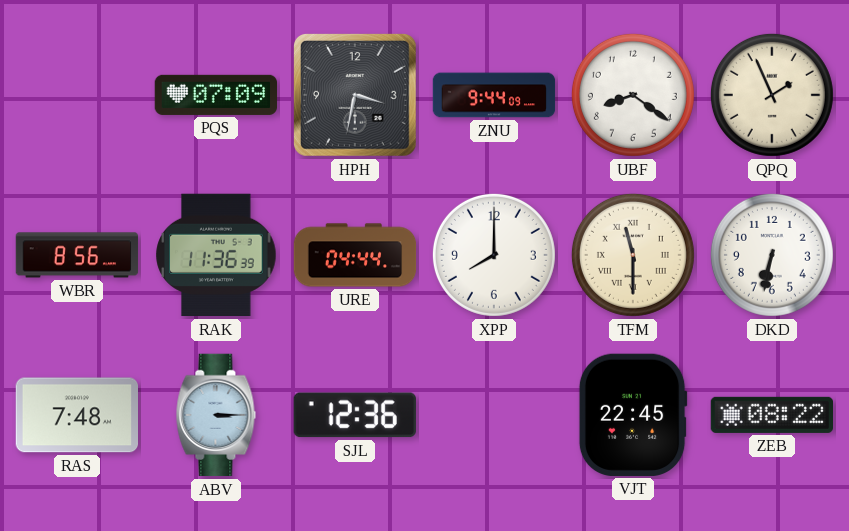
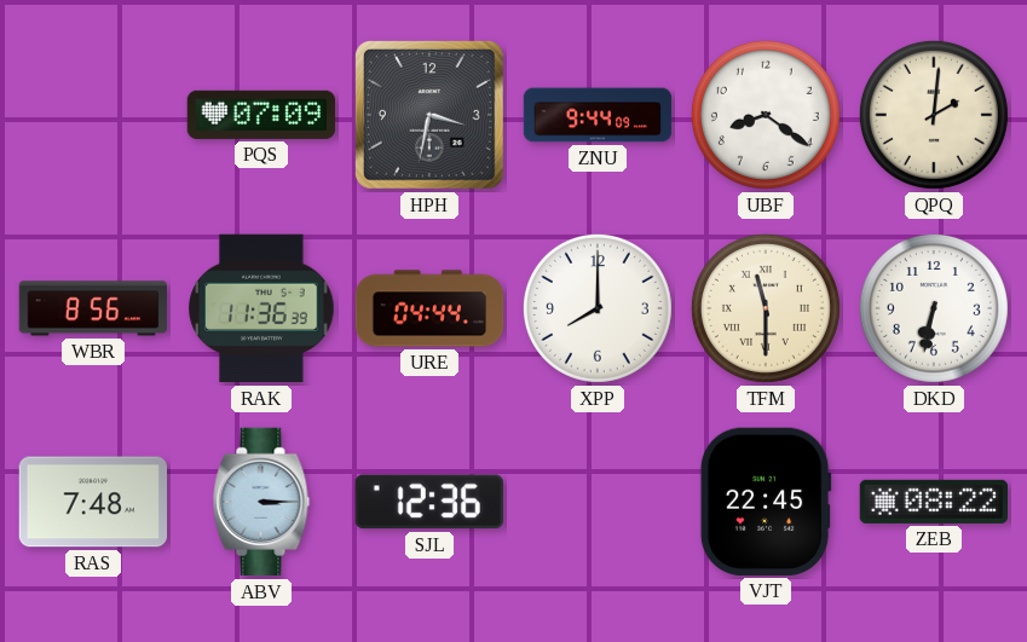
QPQ: 1:56 -> 2:01
